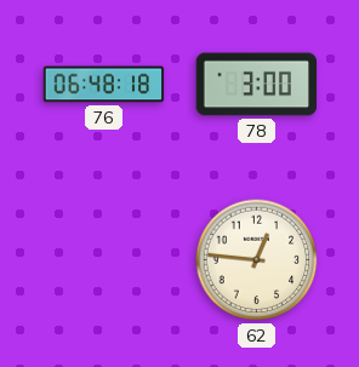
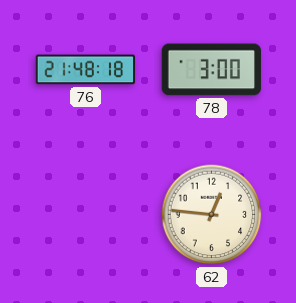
76: 06:48 -> 21:48
